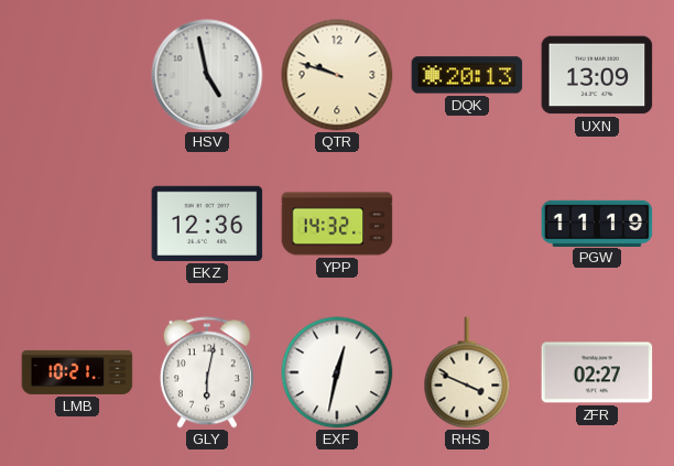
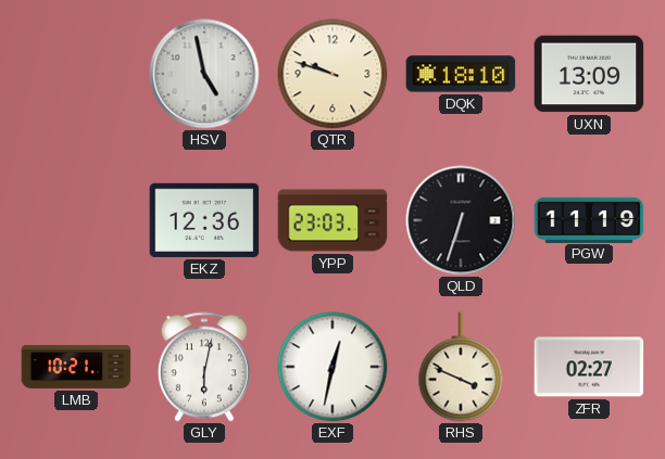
DQK: 20:13 -> 18:10
YPP: 14:32 -> 23:03
QLD: none -> 6:33
